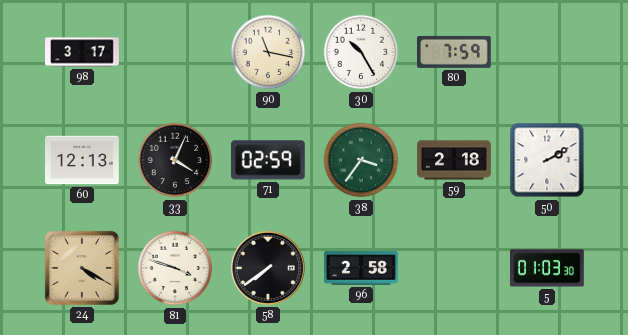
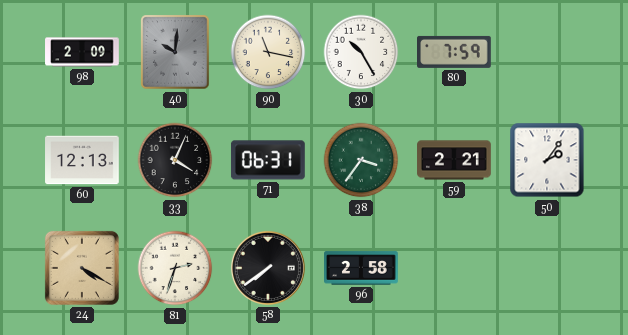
98: 3:17 -> 2:09
40: none -> 10:01
71: 02:59 -> 06:31
59: 2:18 -> 2:21
50: 2:10 -> 2:06
81: 3:48 -> 2:33
5: 01:03 -> none
